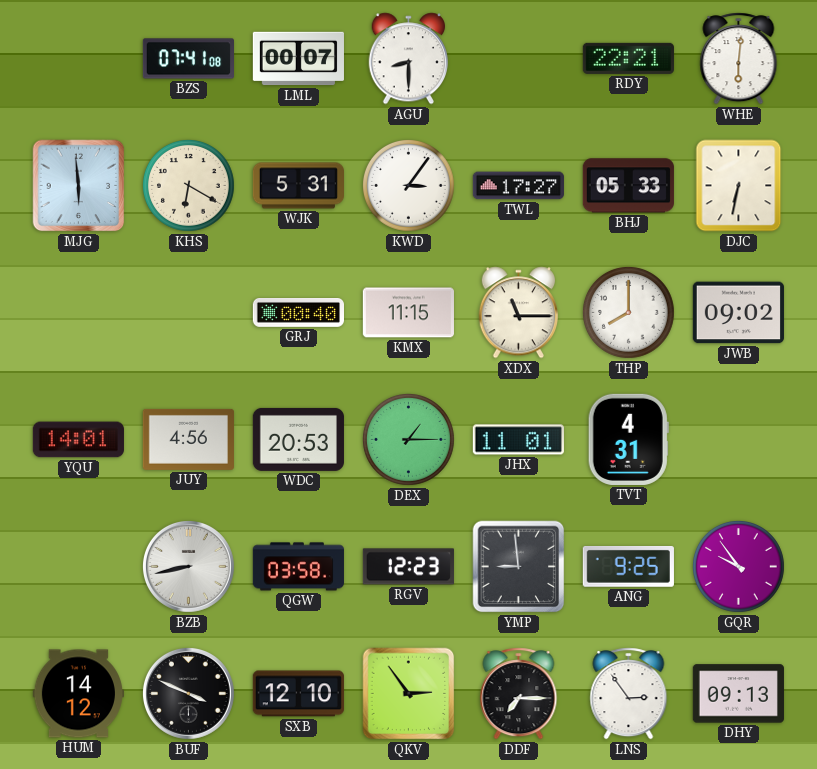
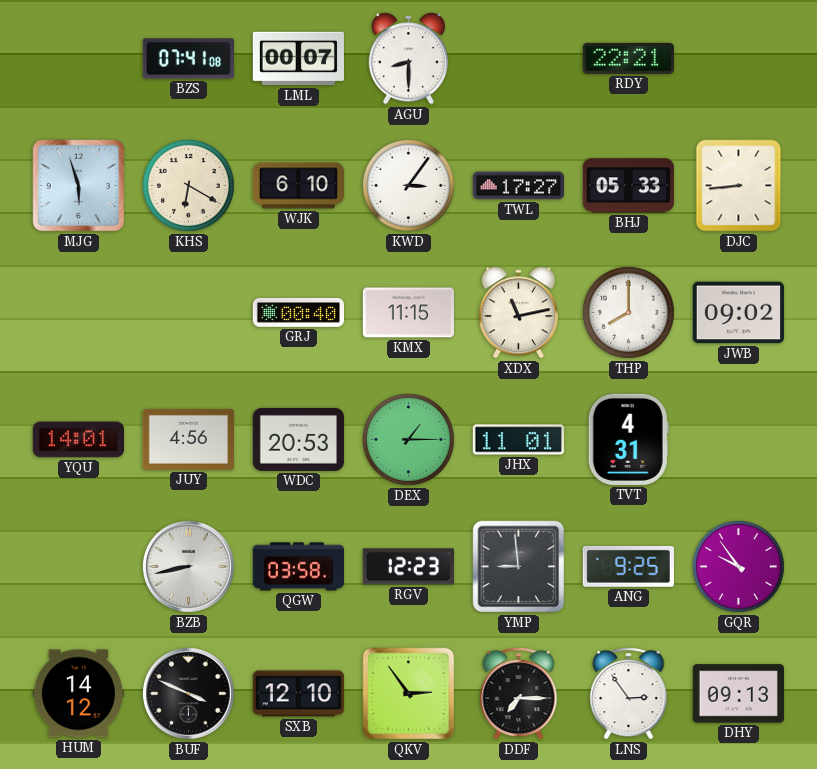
WHE: 6:01 -> none
MJG: 5:59 -> 5:57
WJK: 5:31 -> 6:10
DJC: 6:32 -> 8:44
XDX: 11:15 -> 11:13
